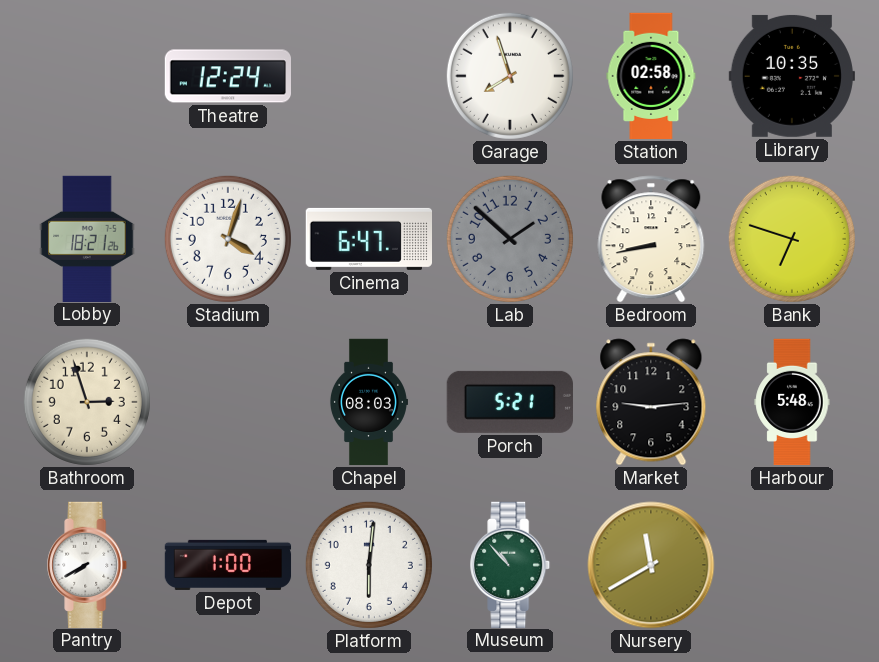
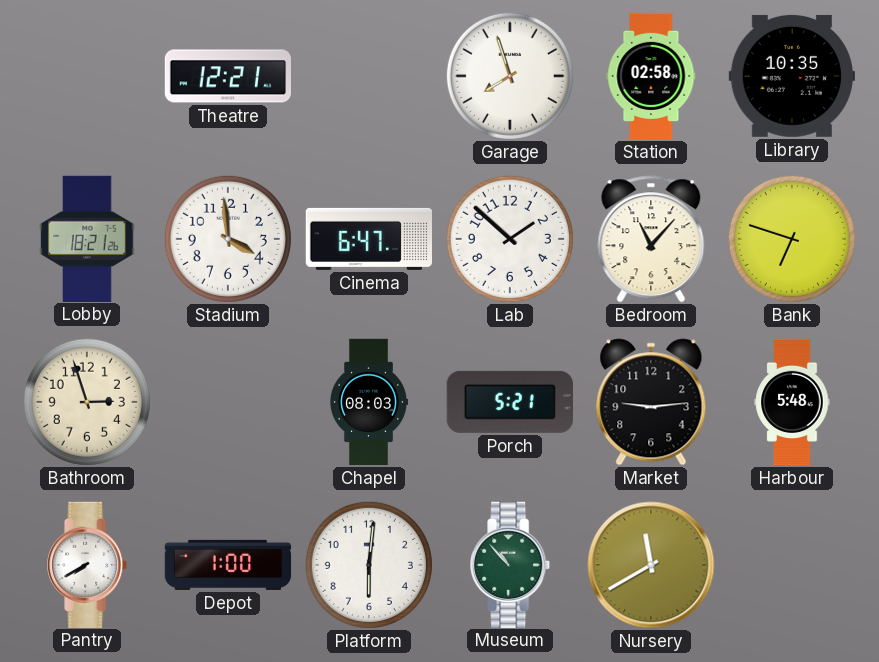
Theatre: 12:24 -> 12:21
Stadium: 4:03 -> 3:59
Lab dial: grey -> white
Bedroom: 8:43 -> 11:07
